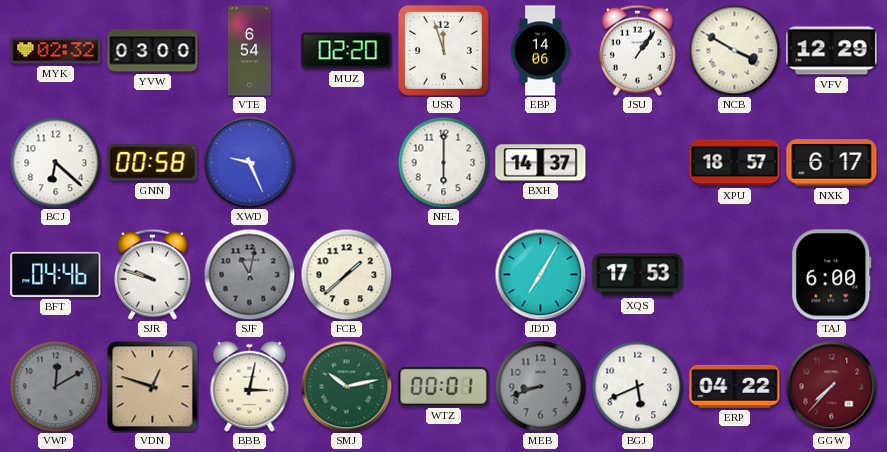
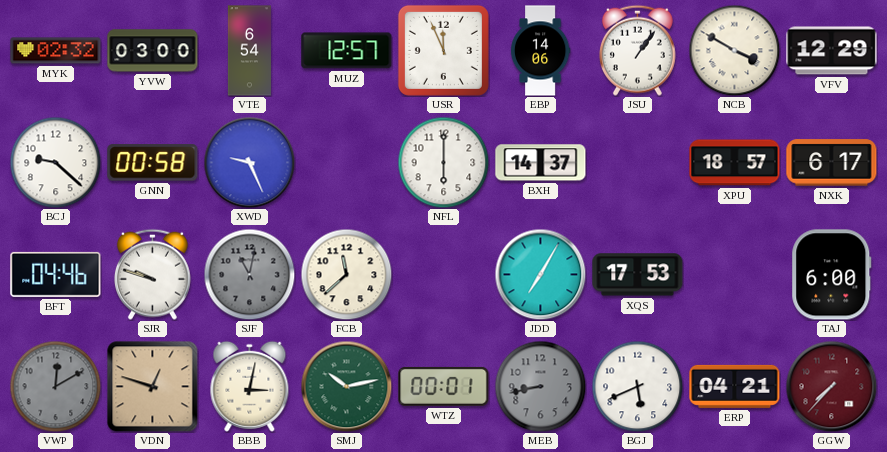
MUZ: 02:20 -> 12:57
USR: 11:57 -> 11:56
BCJ: 6:22 -> 9:22
FCB: 1:38 -> 11:38
MEB: 8:42 -> 8:43
ERP: 04:22 -> 04:21
